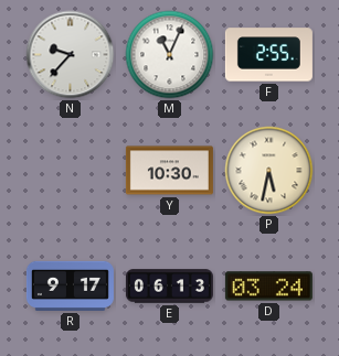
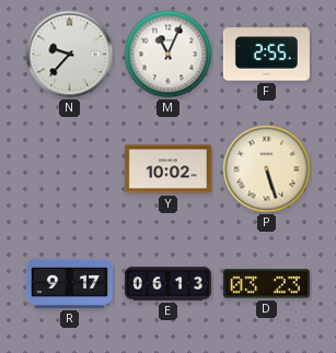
Y: 10:30 -> 10:02
P: 5:32 -> 5:27
D: 03:24 -> 03:23
